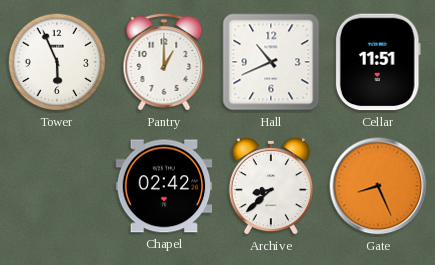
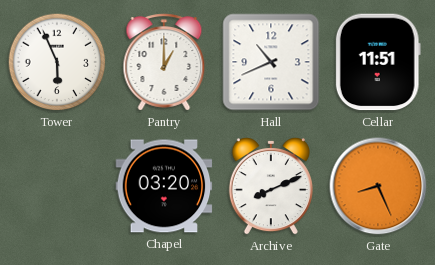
Chapel: 02:42 -> 03:20
Archive: 8:38 -> 8:11
